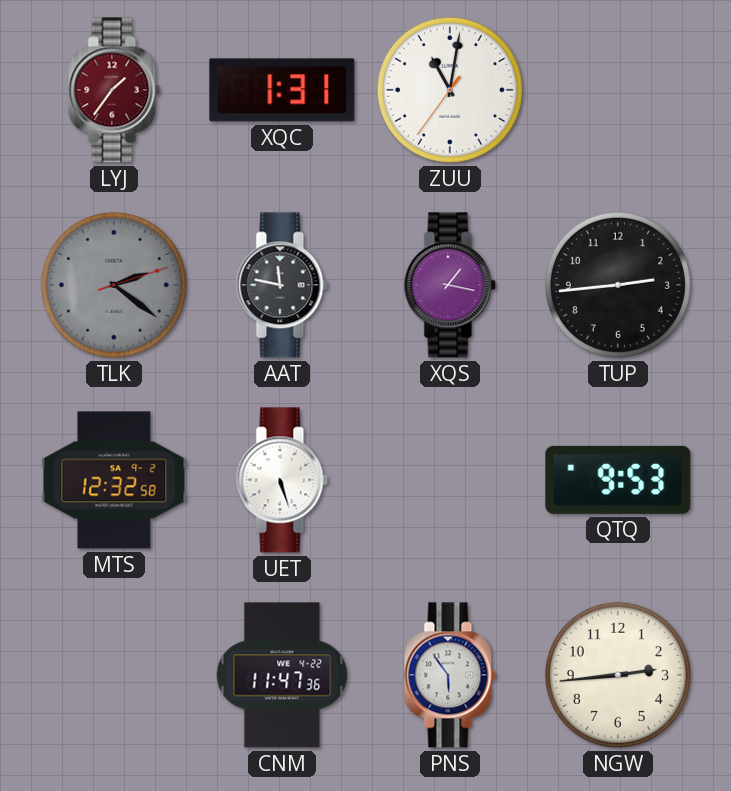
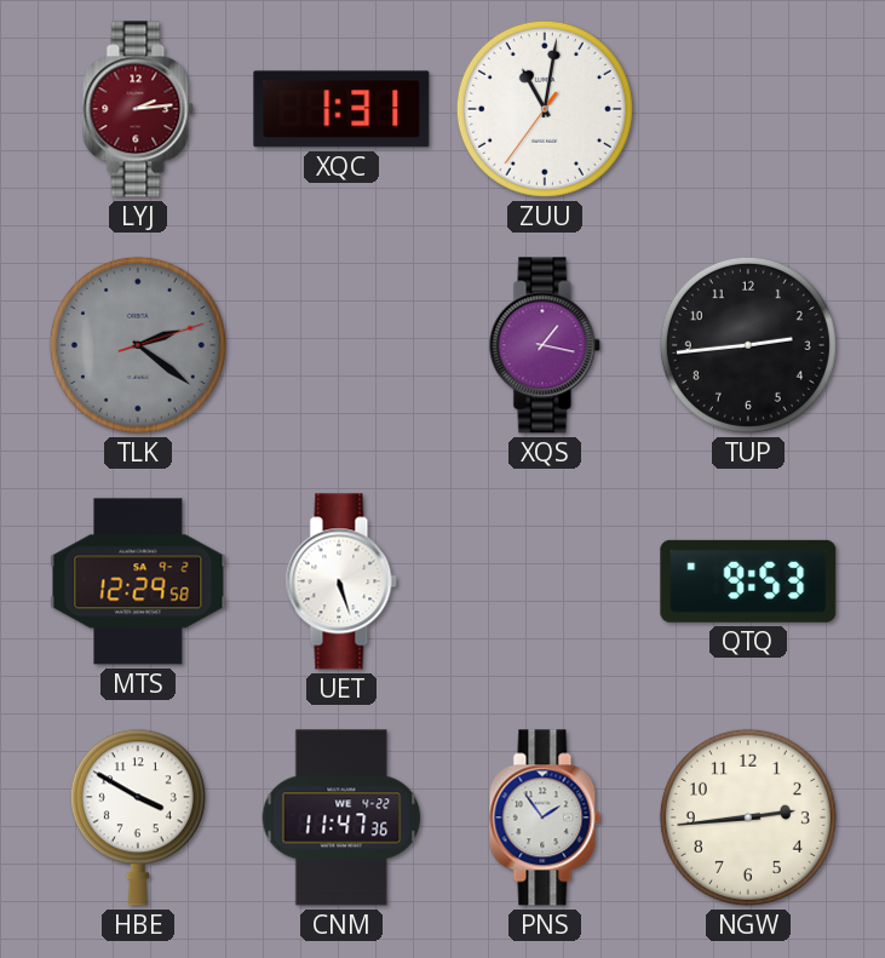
LYJ: 1:36 -> 2:14
AAT: 11:47 -> none
MTS: 12:32 -> 12:29
HBE: none -> 3:50
PNS: 5:54 -> 1:54
